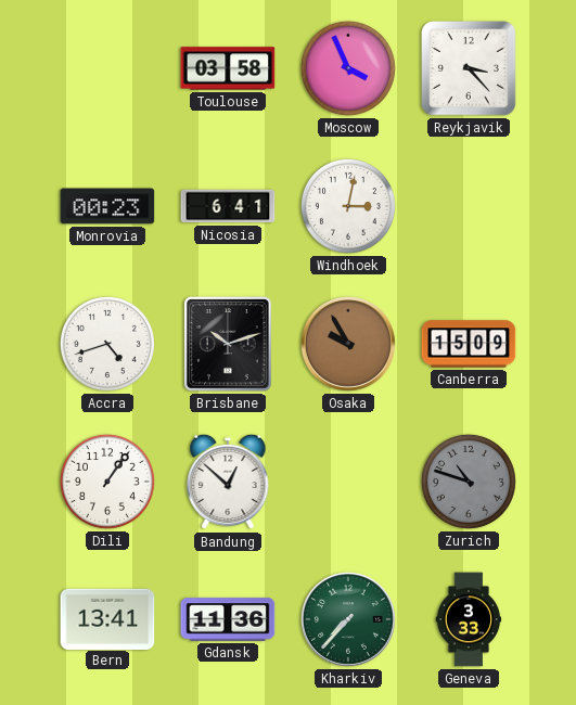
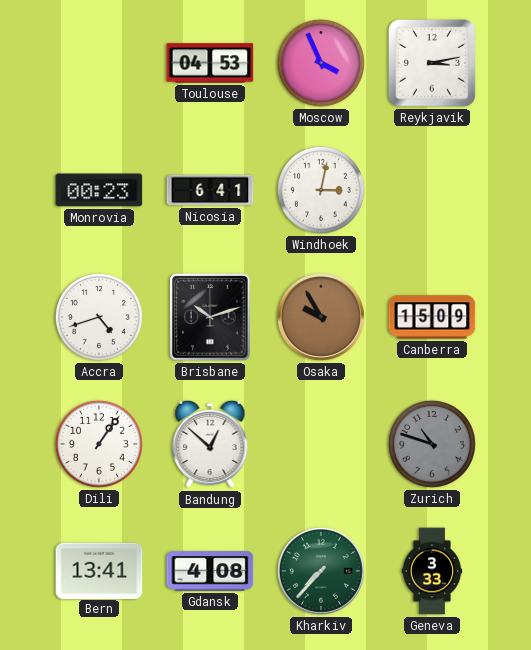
Toulouse: 03:58 -> 04:53
Reykjavik: 3:23 -> 3:13
Gdansk: 11:36 -> 4:08
